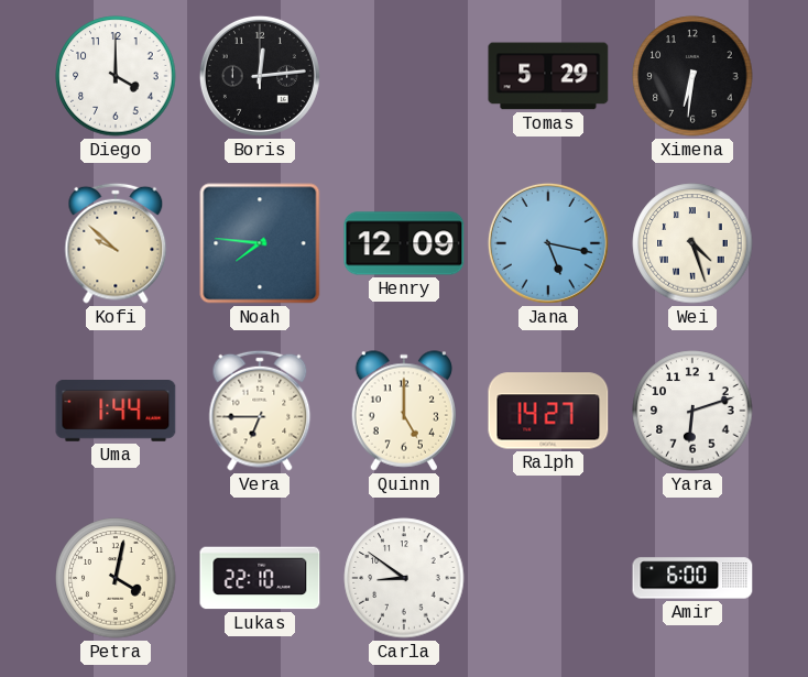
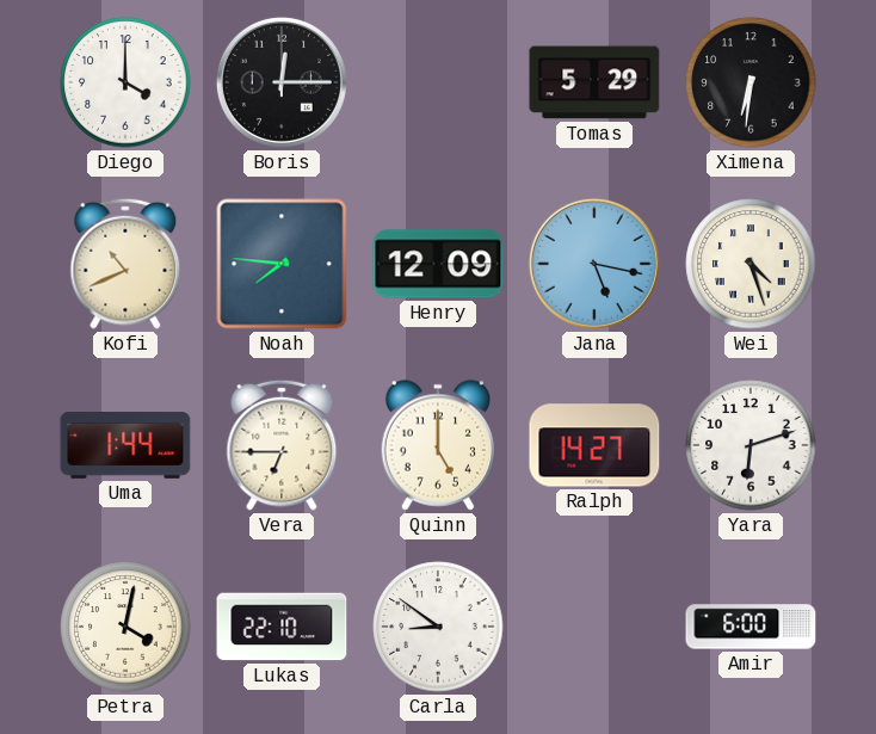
Boris: 12:14 -> 12:15
Kofi: 9:52 -> 10:41
